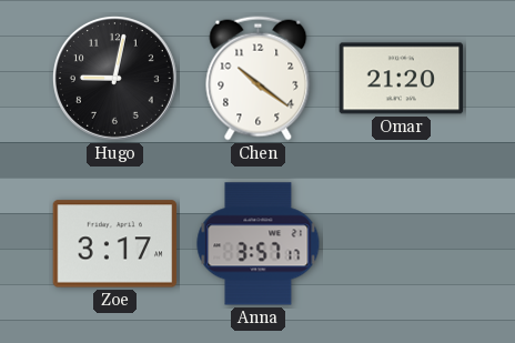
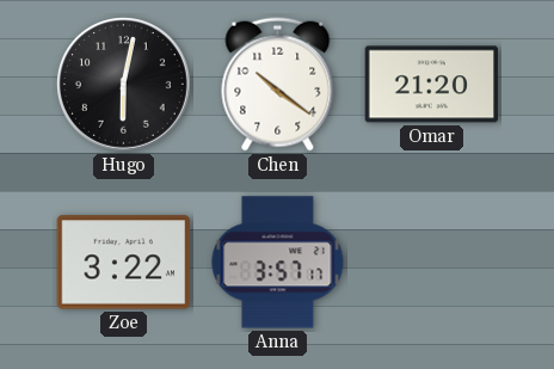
Hugo: 9:02 -> 6:02
Zoe: 3:17 -> 3:22
